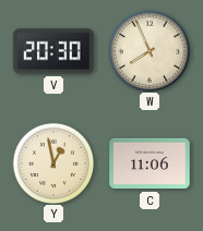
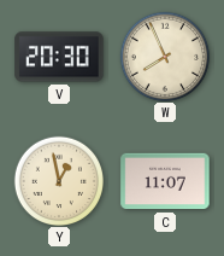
C: 11:06 -> 11:07
